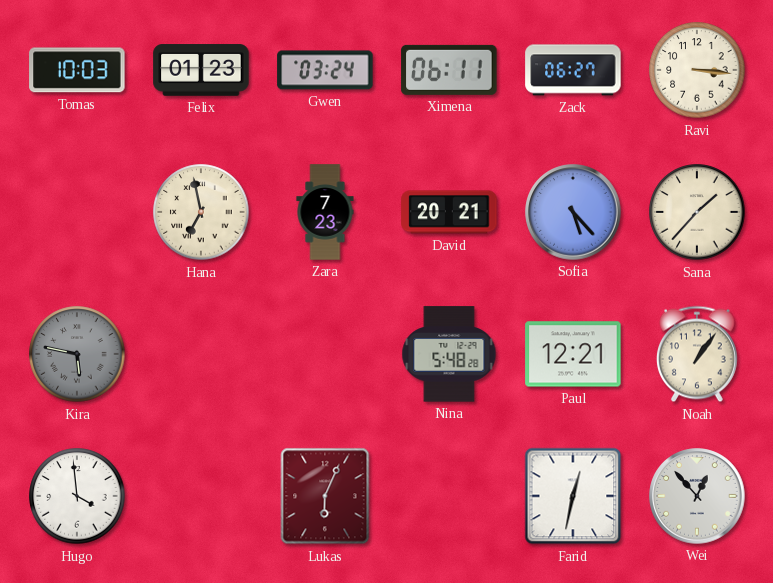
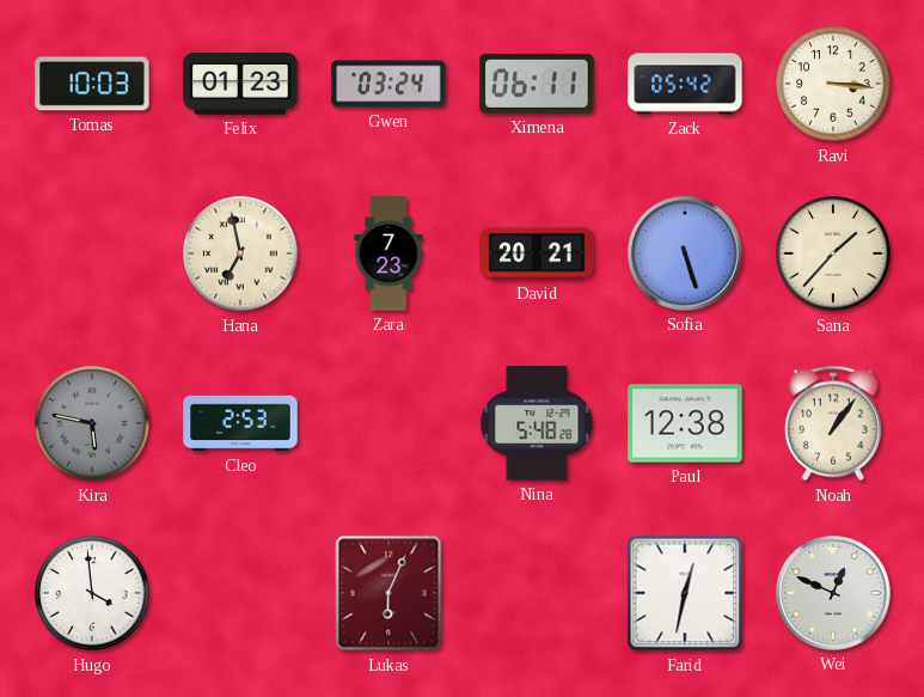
Zack: 06:27 -> 05:42
Sofia: 5:23 -> 5:27
Cleo: none -> 2:53
Paul: 12:21 -> 12:38
Wei: 12:53 -> 12:49
